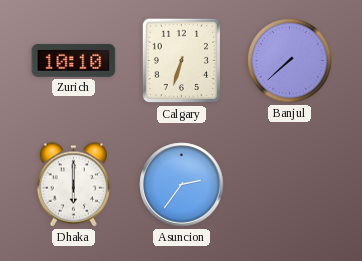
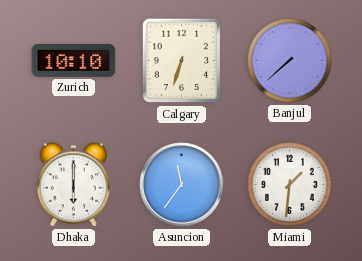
Asuncion: 2:36 -> 11:36
Miami: none -> 1:31
